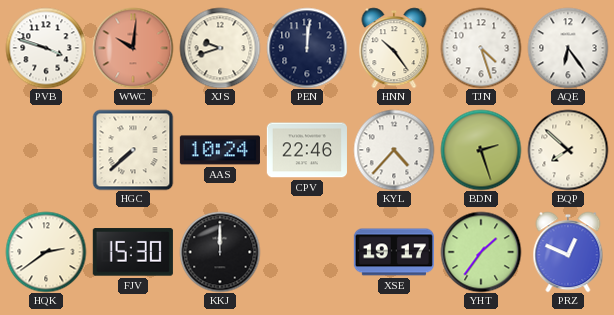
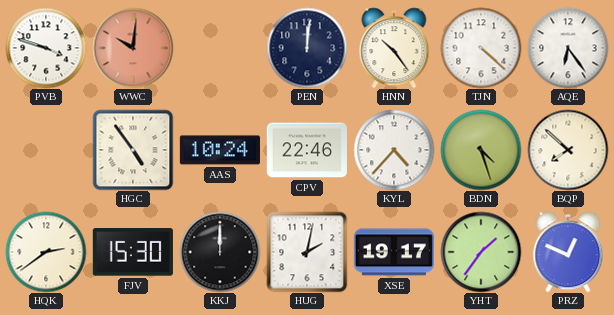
XJS: 9:42 -> none
TJN: 4:27 -> 4:22
HGC: 7:38 -> 4:54
BDN: 2:27 -> 4:27
HUG: none -> 2:02
